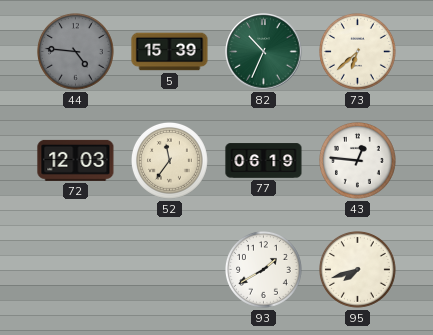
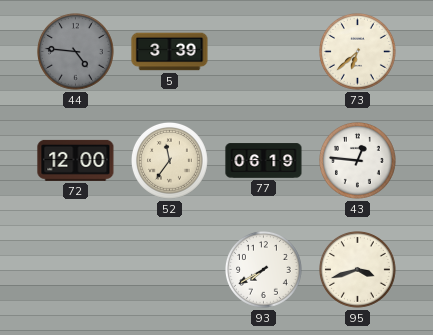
5: 15:39 -> 3:39
82: 10:34 -> none
72: 12:03 -> 12:00
93: 1:40 -> 7:40
95: 7:42 -> 3:42
